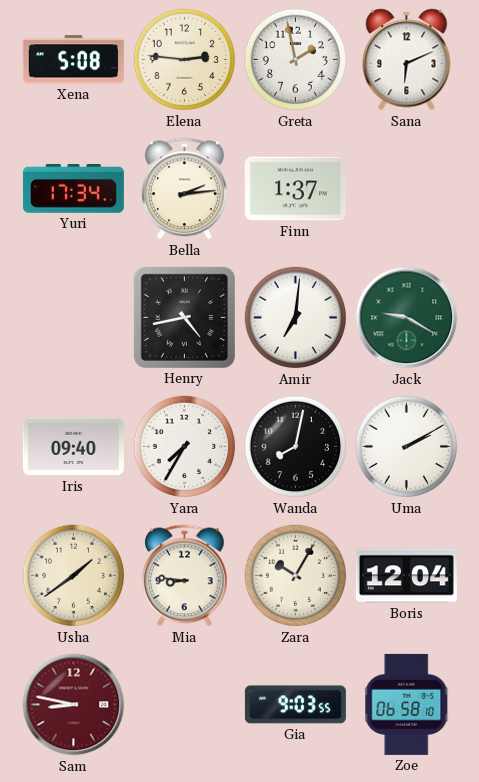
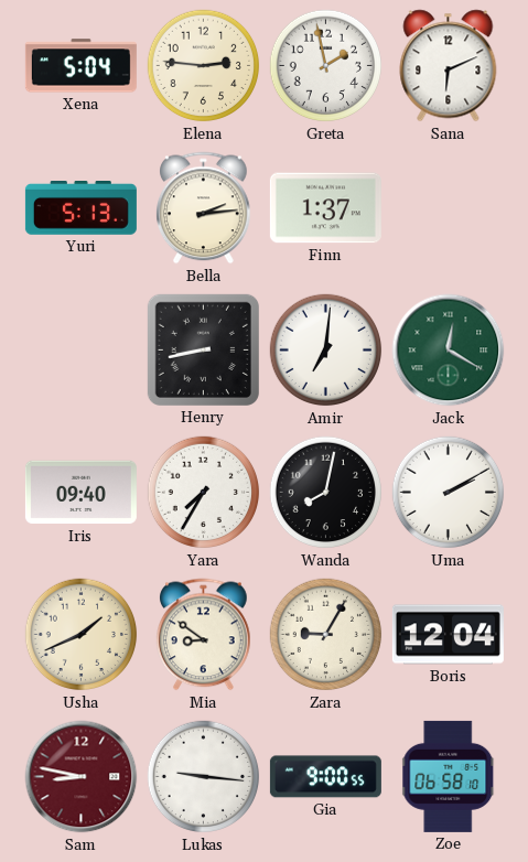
Xena: 5:08 -> 5:04
Yuri: 17:34 -> 5:13
Henry: 4:43 -> 8:43
Jack: 9:20 -> 12:20
Usha: 1:39 -> 1:41
Mia: 8:46 -> 8:51
Zara: 10:05 -> 9:05
Lukas: none -> 9:16
Gia: 9:03 -> 9:00
